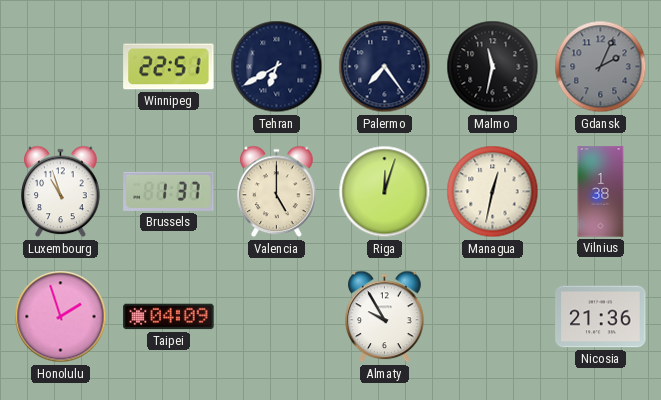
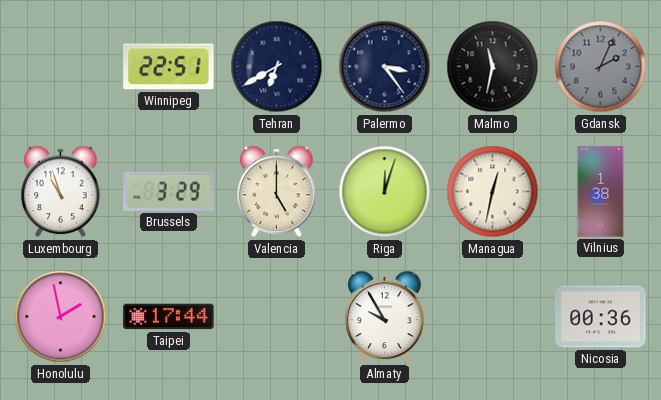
Palermo: 7:24 -> 3:24
Brussels: 1:37 -> 3:29
Honolulu: 1:57 -> 1:58
Taipei: 04:09 -> 17:44
Nicosia: 21:36 -> 00:36
